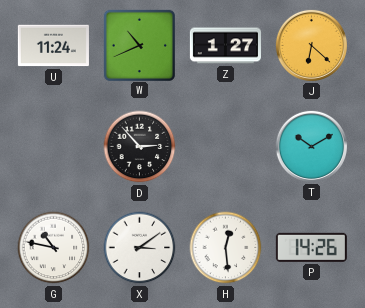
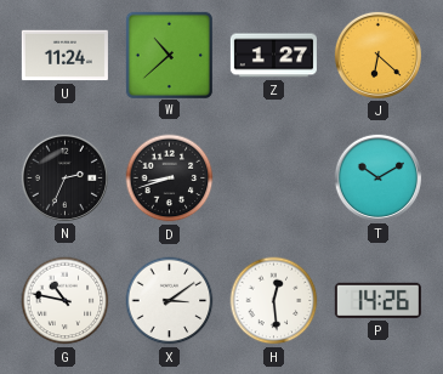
W: 10:41 -> 10:38
N: none -> 2:34
D: 2:53 -> 8:42
